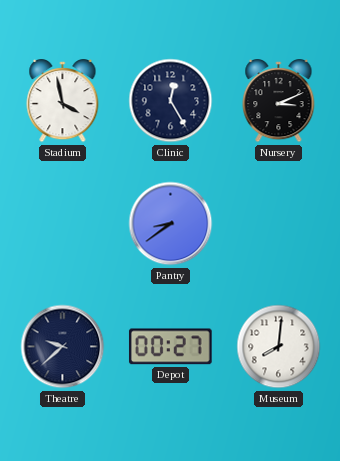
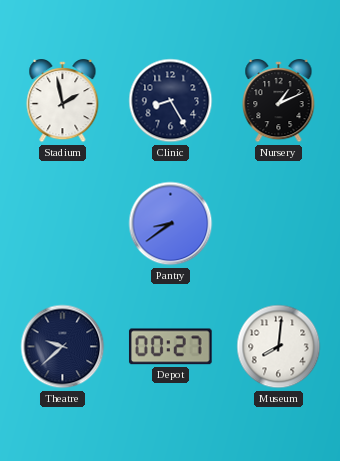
Stadium: 3:58 -> 1:58
Clinic: 12:25 -> 8:25
Nursery: 3:11 -> 1:11
